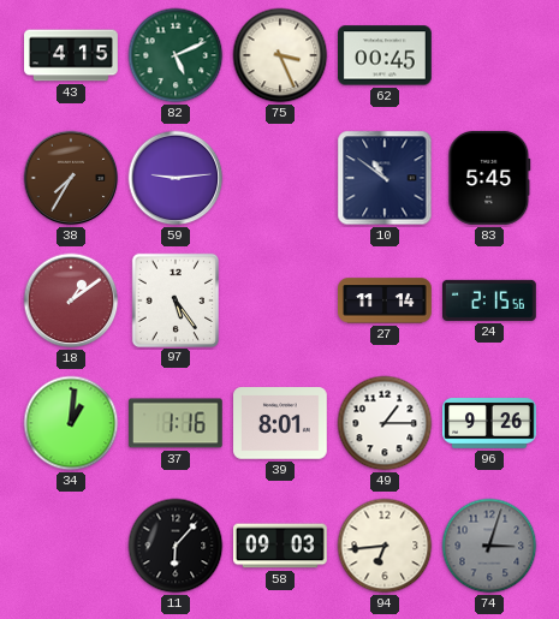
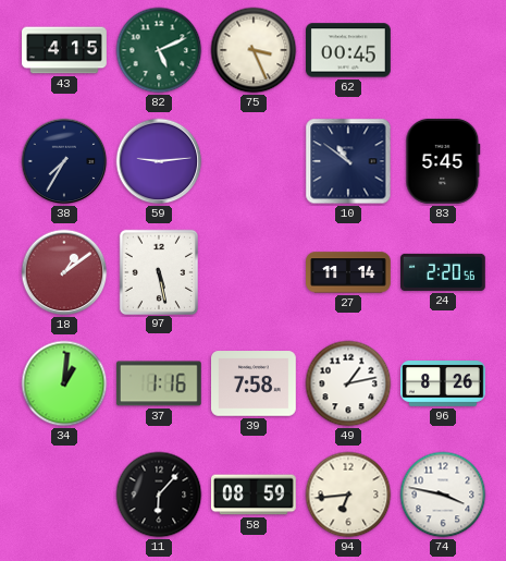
38 dial: brown -> navy
97: 5:24 -> 5:28
24: 2:15 -> 2:20
39: 8:01 -> 7:58
49: 1:15 -> 1:13
96: 9:26 -> 8:26
58: 09:03 -> 08:59
74: 3:03 -> 3:47
74 dial: grey -> white
